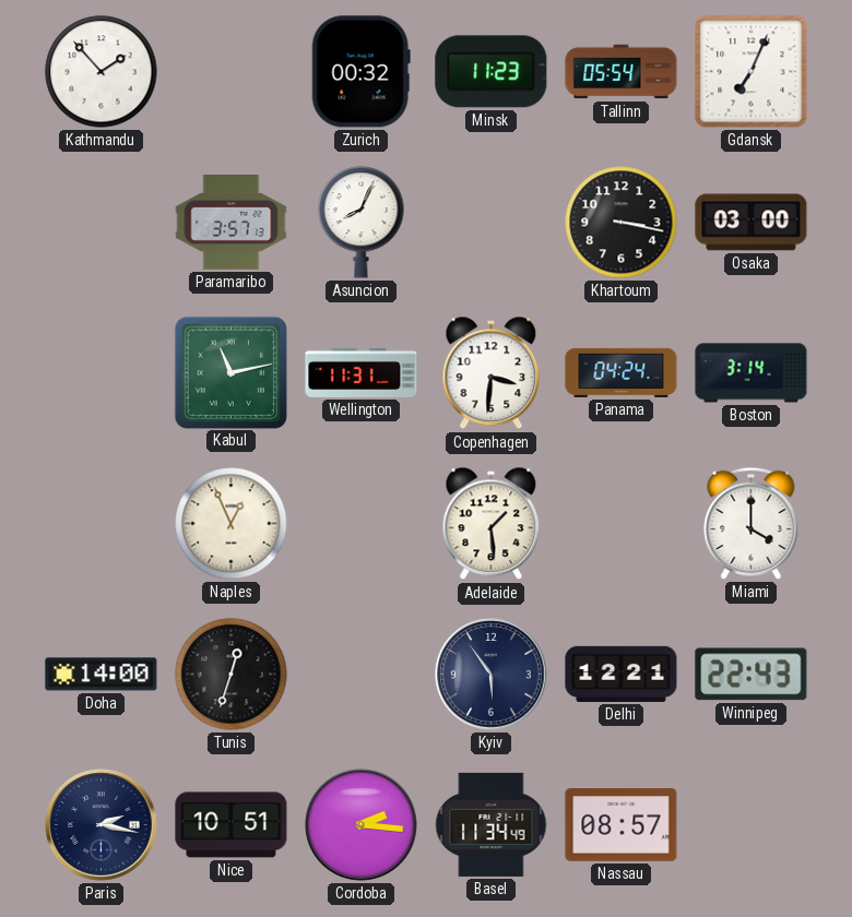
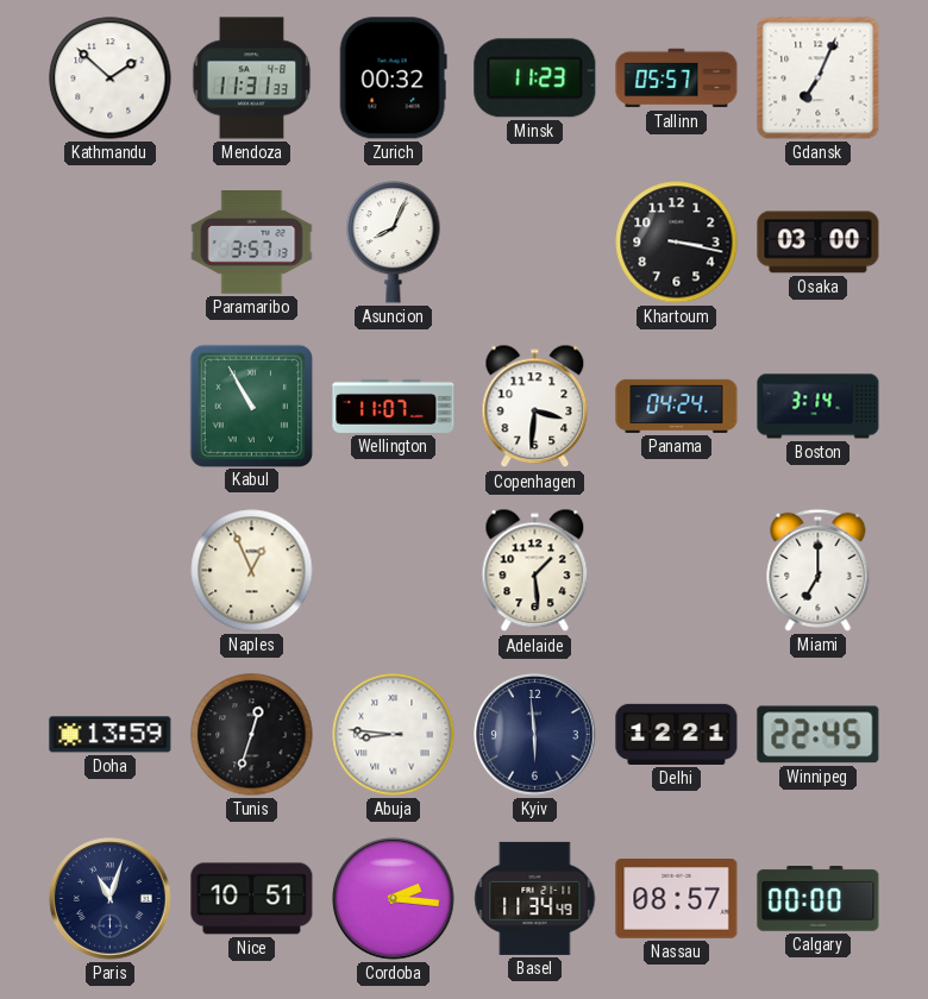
Kathmandu: 1:53 -> 1:52
Mendoza: none -> 11:31
Tallinn: 05:54 -> 05:57
Kabul: 11:13 -> 10:55
Wellington: 11:31 -> 11:07
Miami: 4:00 -> 7:00
Doha: 14:00 -> 13:59
Abuja: none -> 8:46
Kyiv: 5:54 -> 5:59
Winnipeg: 22:43 -> 22:45
Paris: 2:17 -> 11:03
Calgary: none -> 00:00
